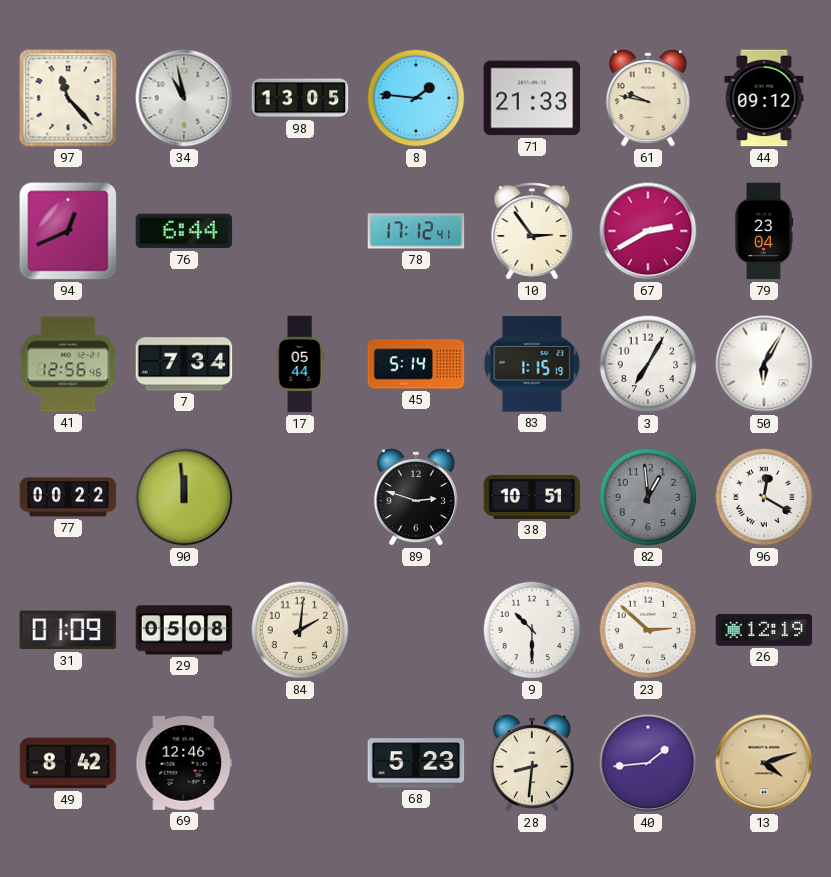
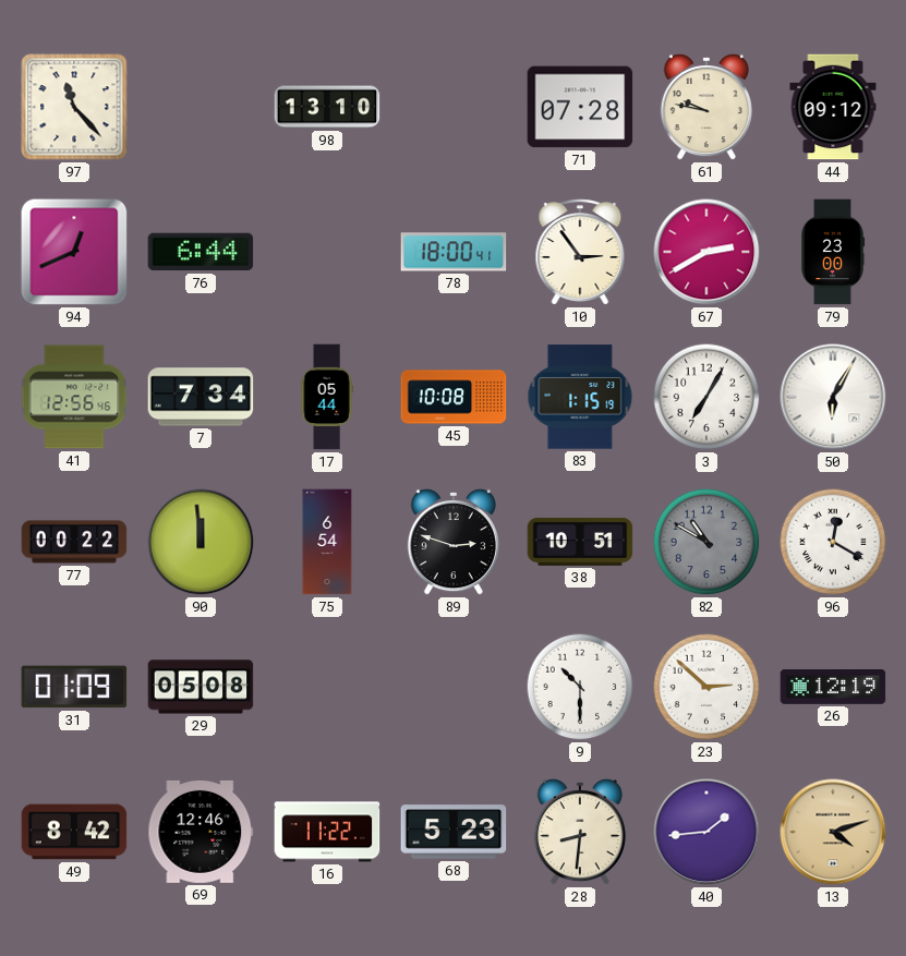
34: 10:58 -> none
98: 13:05 -> 13:10
8: 1:46 -> none
71: 21:33 -> 07:28
78: 17:12 -> 18:00
79: 23:04 -> 23:00
45: 5:14 -> 10:08
75: none -> 6:54
82: 12:59 -> 10:50
84: 2:01 -> none
16: none -> 11:22
